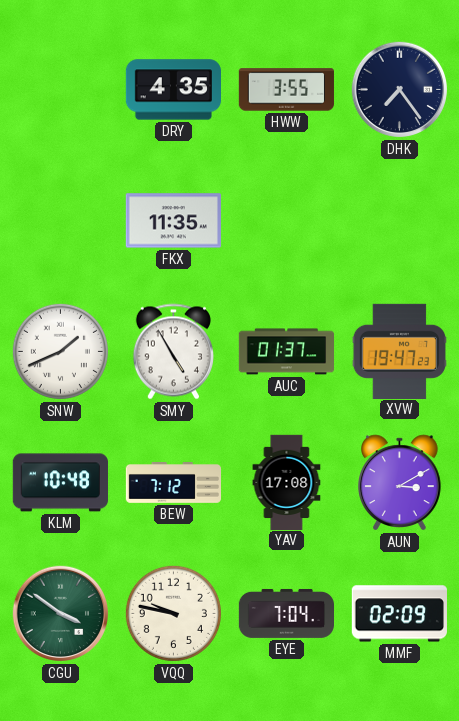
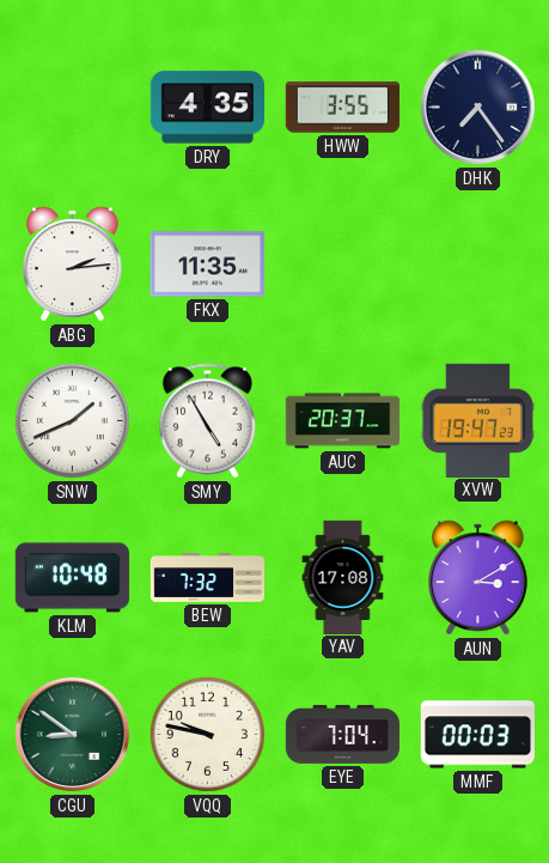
ABG: none -> 2:14
AUC: 01:37 -> 20:37
BEW: 7:12 -> 7:32
CGU: 3:51 -> 8:51
MMF: 02:09 -> 00:03
